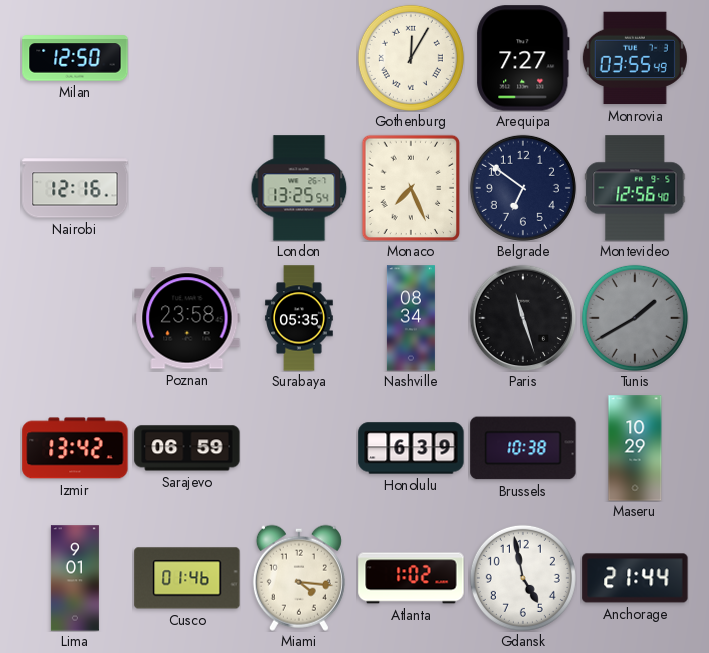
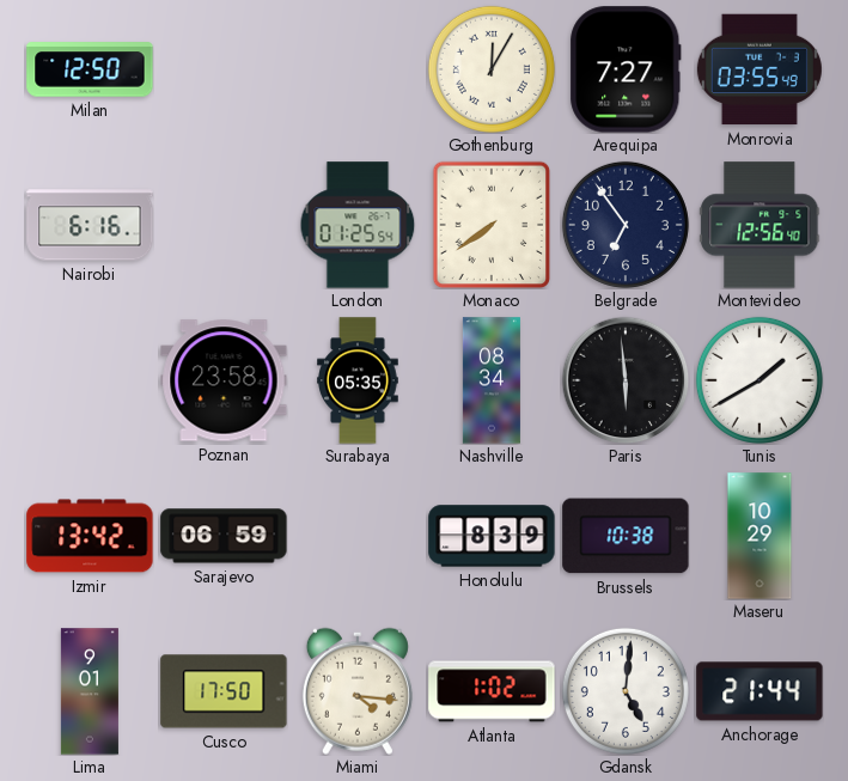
Nairobi: 12:16 -> 6:16
London: 13:25 -> 01:25
Monaco: 7:26 -> 7:39
Belgrade: 6:51 -> 6:54
Paris: 11:27 -> 5:59
Tunis dial: grey -> white
Honolulu: 6:39 -> 8:39
Cusco: 01:46 -> 17:50
Gdansk: 4:58 -> 5:01
